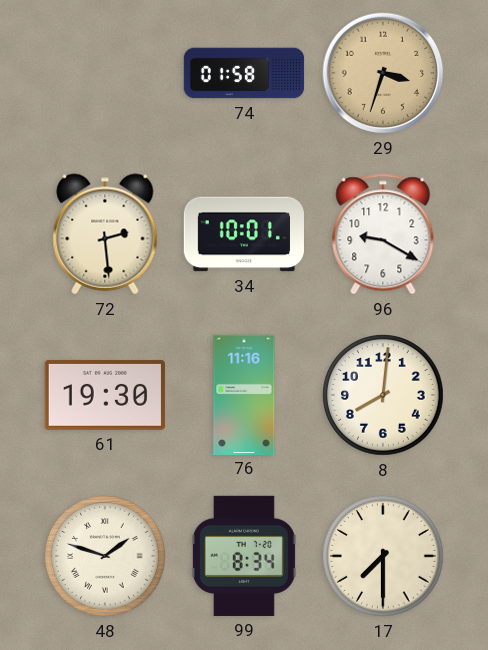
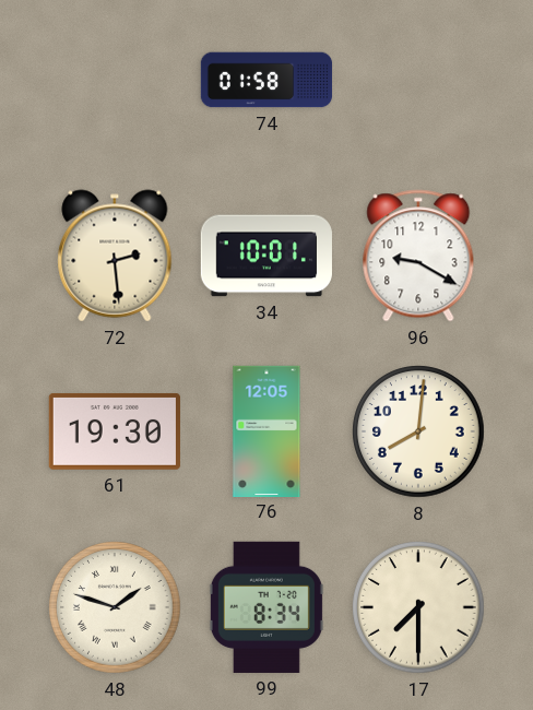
29: 3:33 -> none
76: 11:16 -> 12:05
